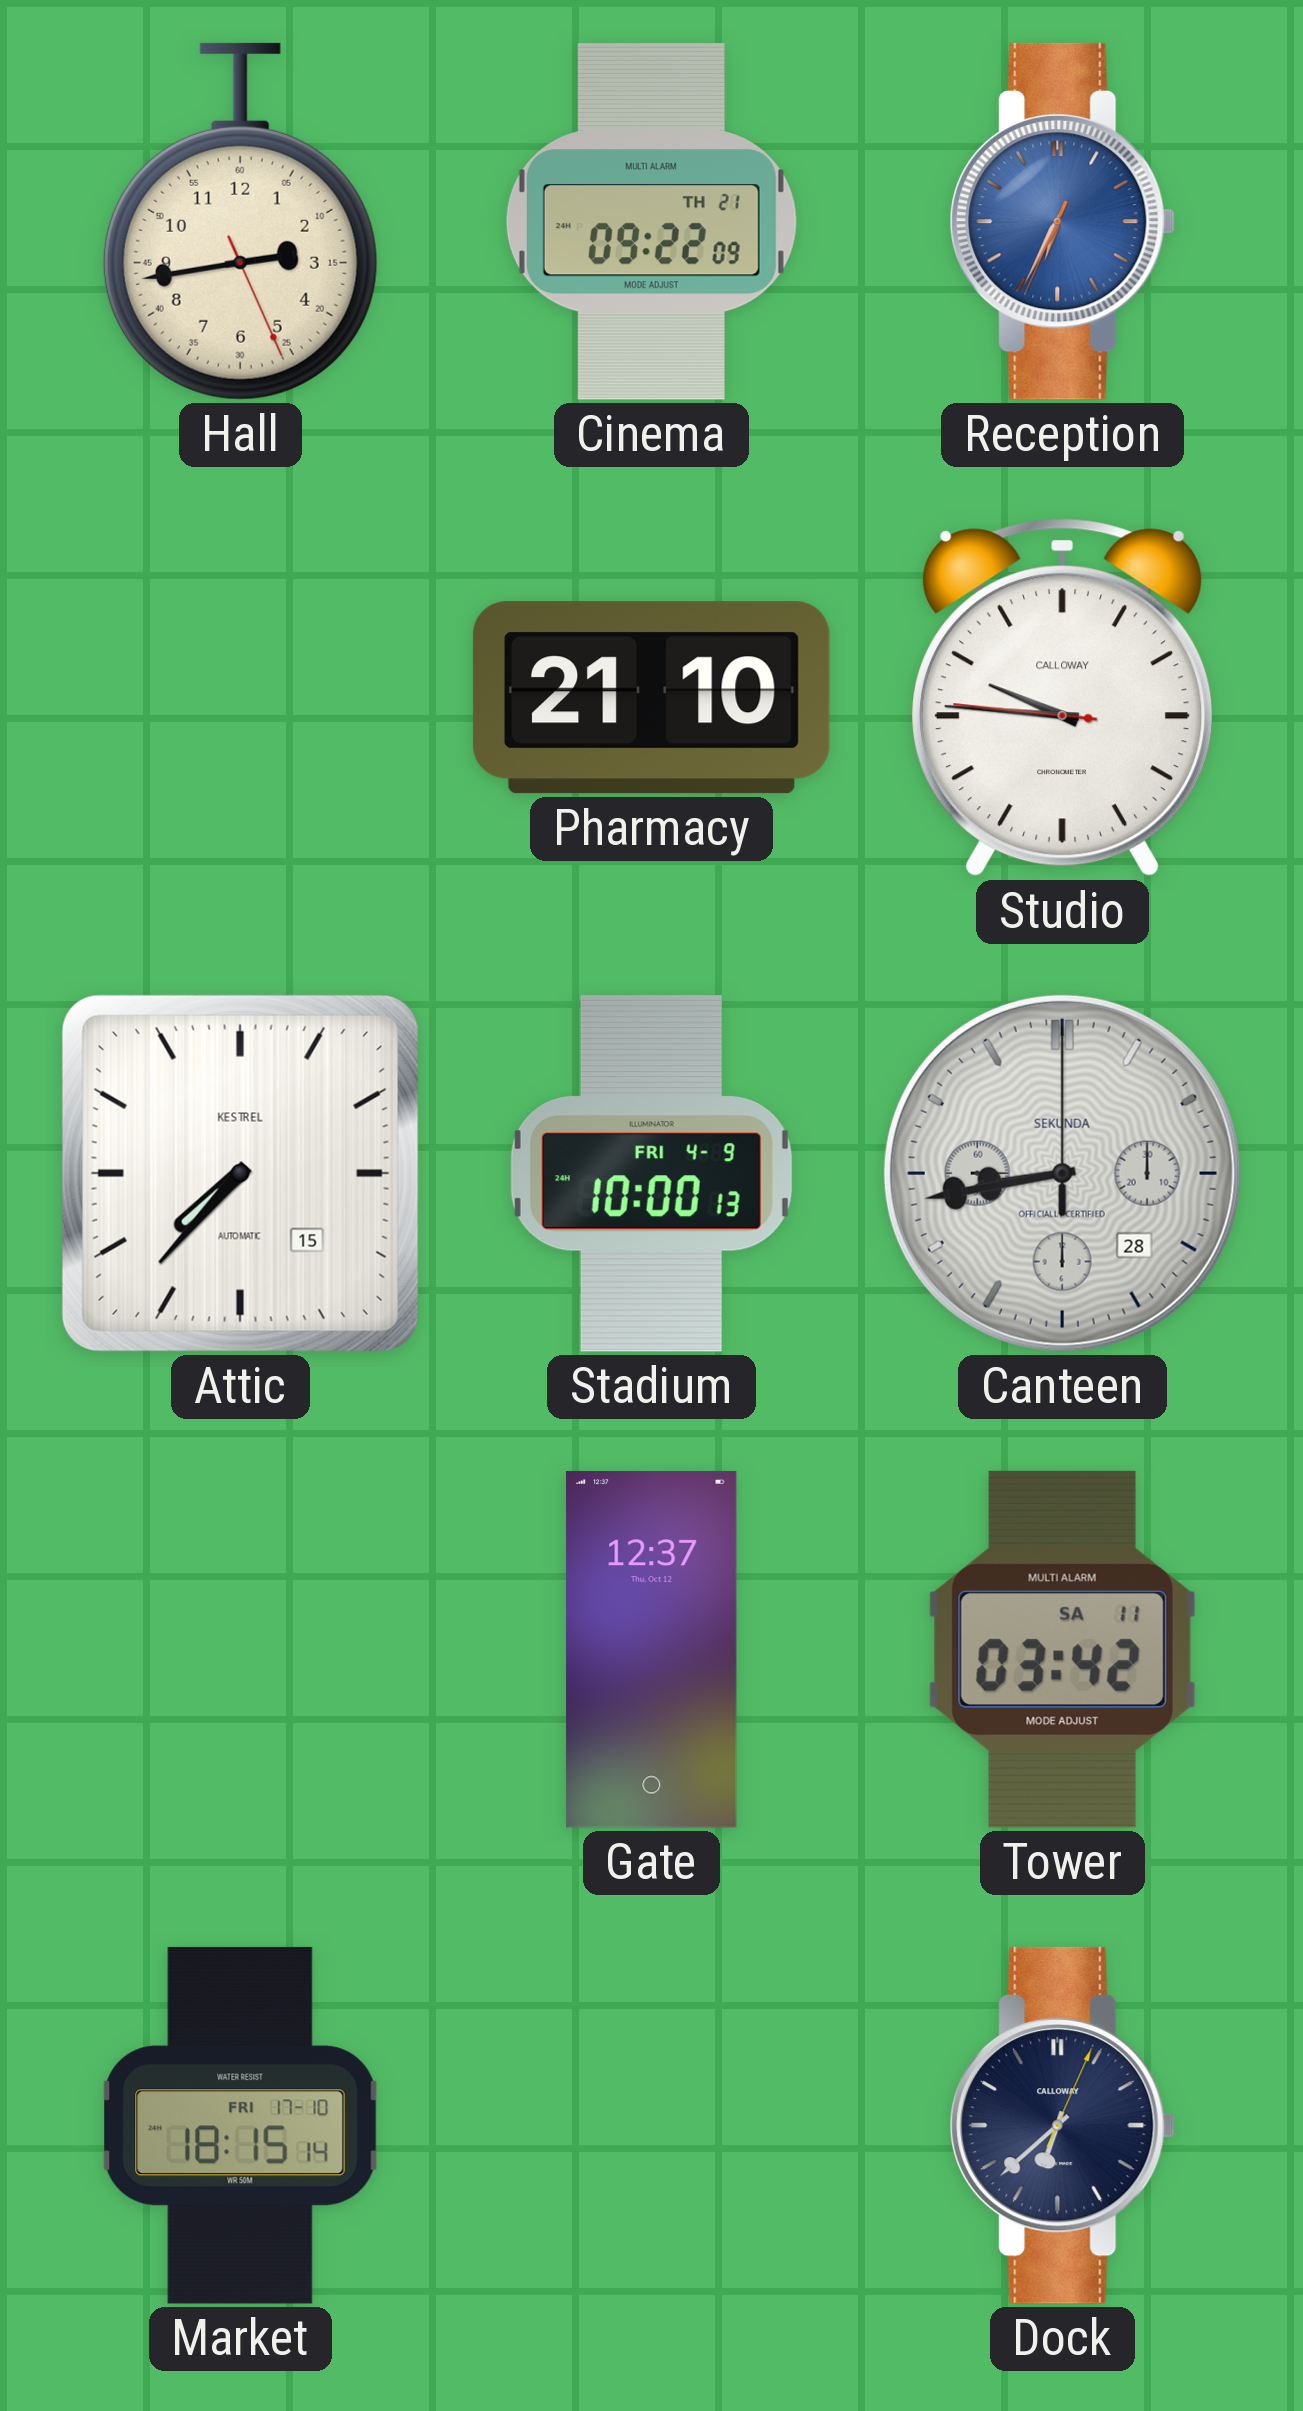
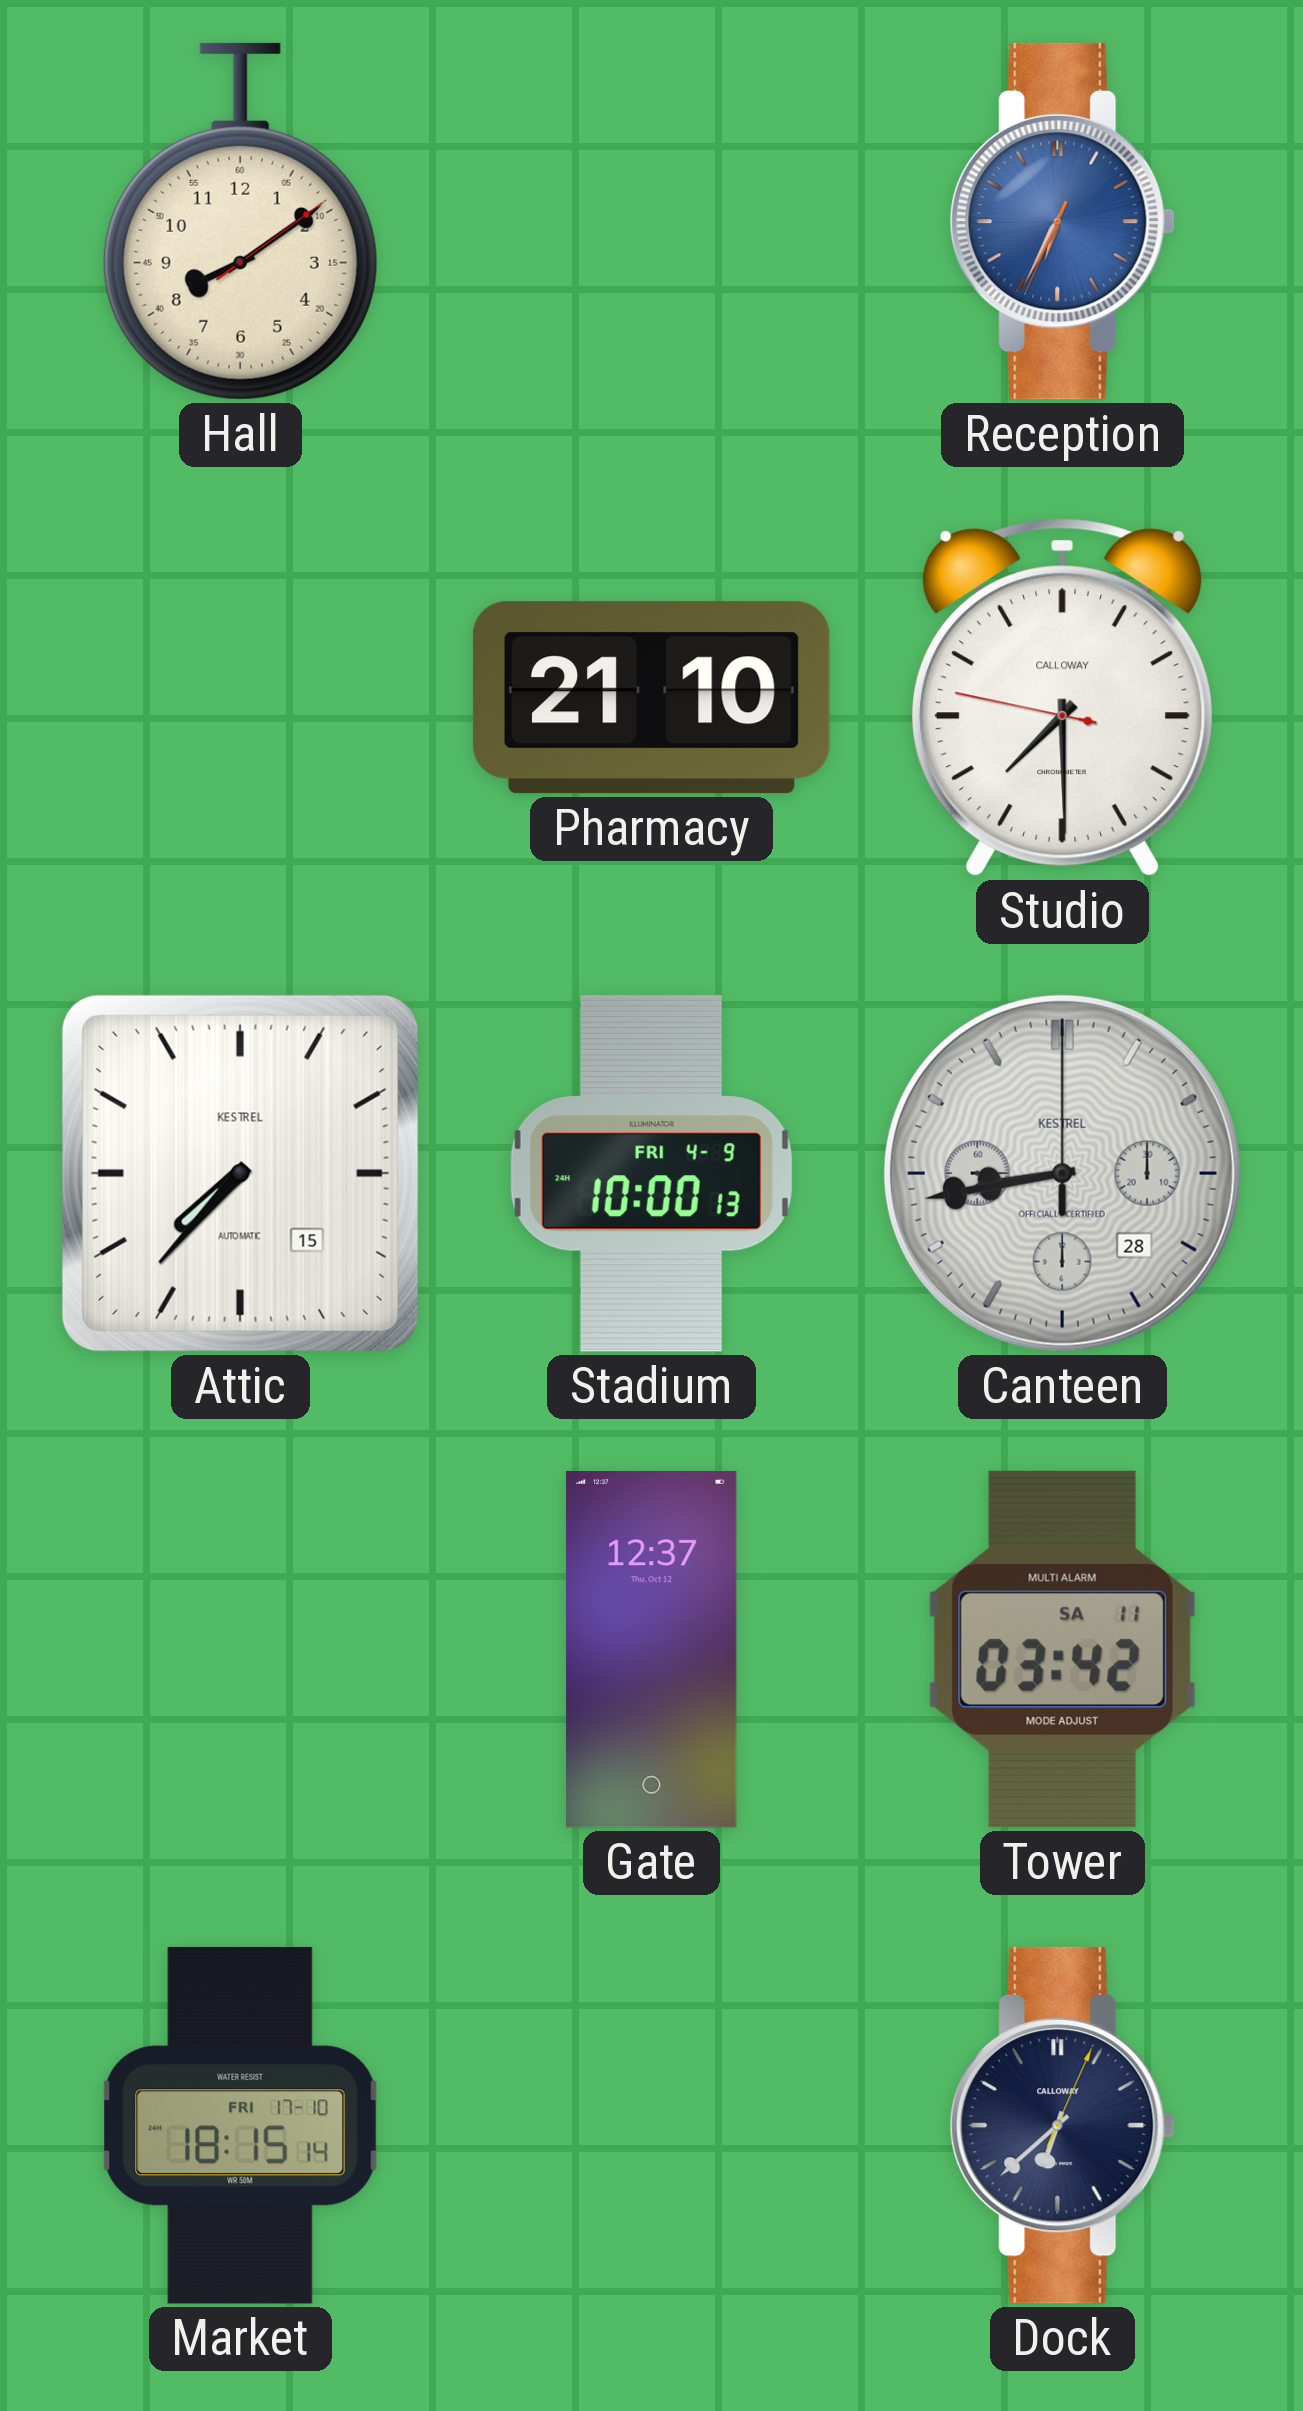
Hall: 2:43 -> 8:09
Cinema: 09:22 -> none
Studio: 9:45 -> 7:29
Canteen brand: SEKUNDA -> KESTREL
